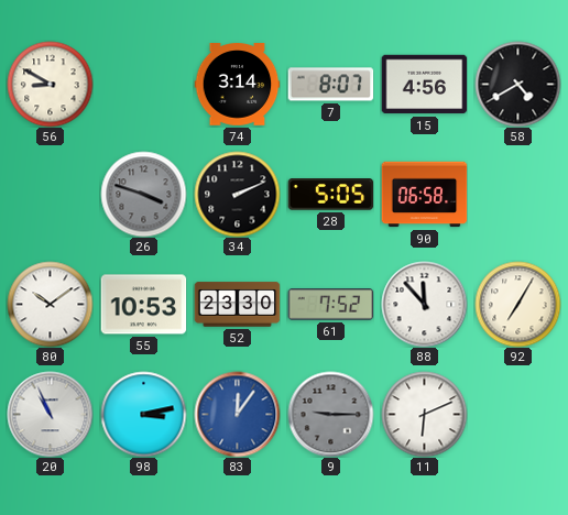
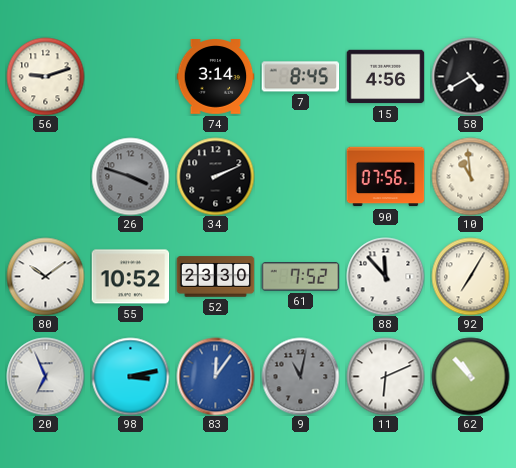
56: 8:50 -> 9:12
7: 8:07 -> 8:45
28: 5:05 -> none
90: 06:58 -> 07:56
10: none -> 10:59
55: 10:53 -> 10:52
20: 10:56 -> 6:56
9: 9:15 -> 11:02
62: none -> 10:53
